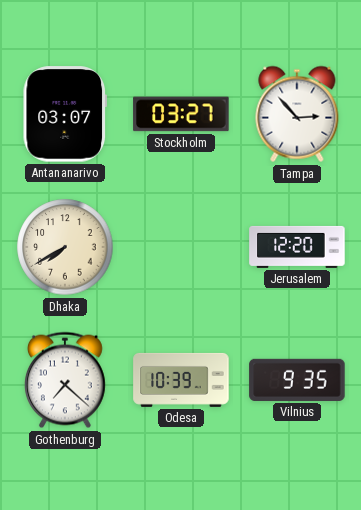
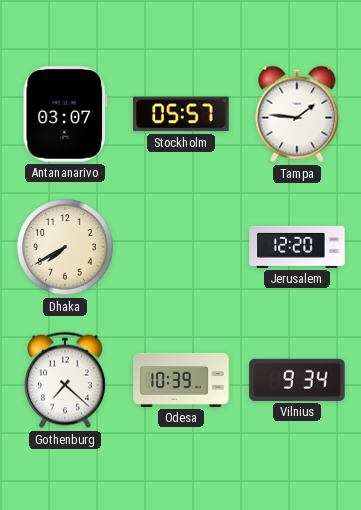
Stockholm: 03:27 -> 05:57
Tampa: 2:53 -> 1:46
Vilnius: 9:35 -> 9:34
